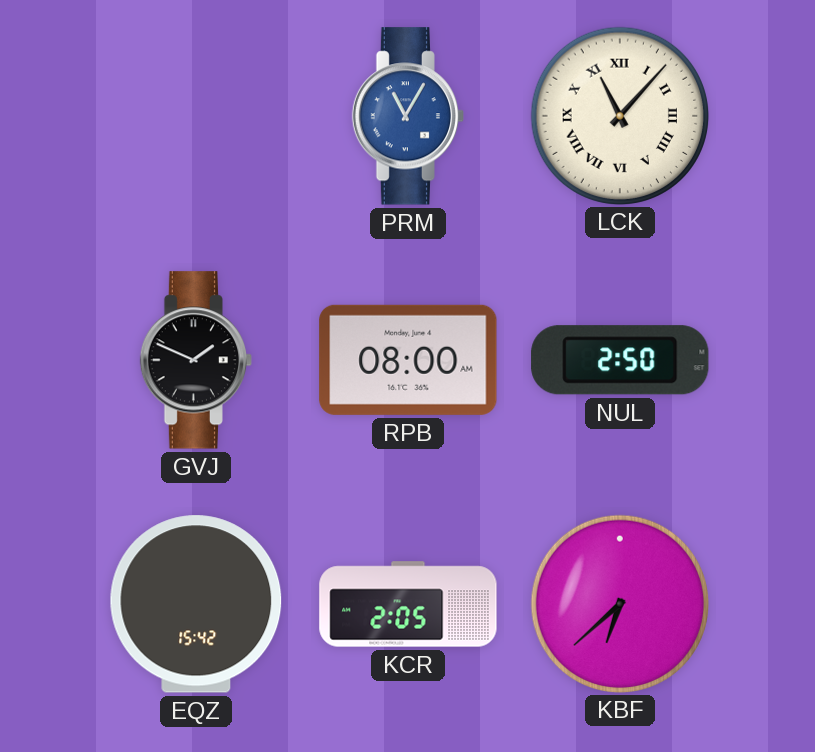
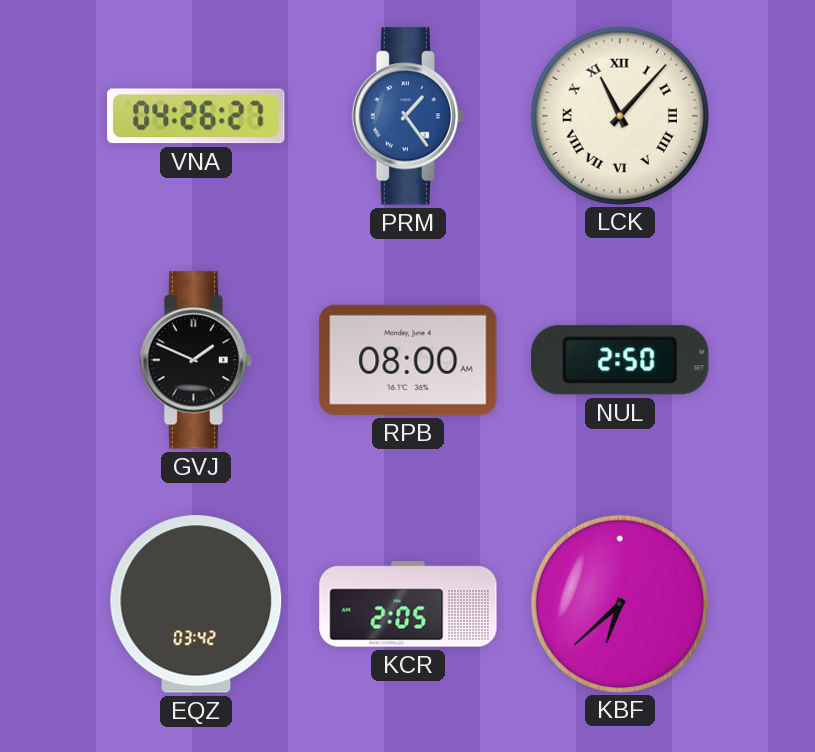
VNA: none -> 04:26
PRM: 11:05 -> 1:24
EQZ: 15:42 -> 03:42
